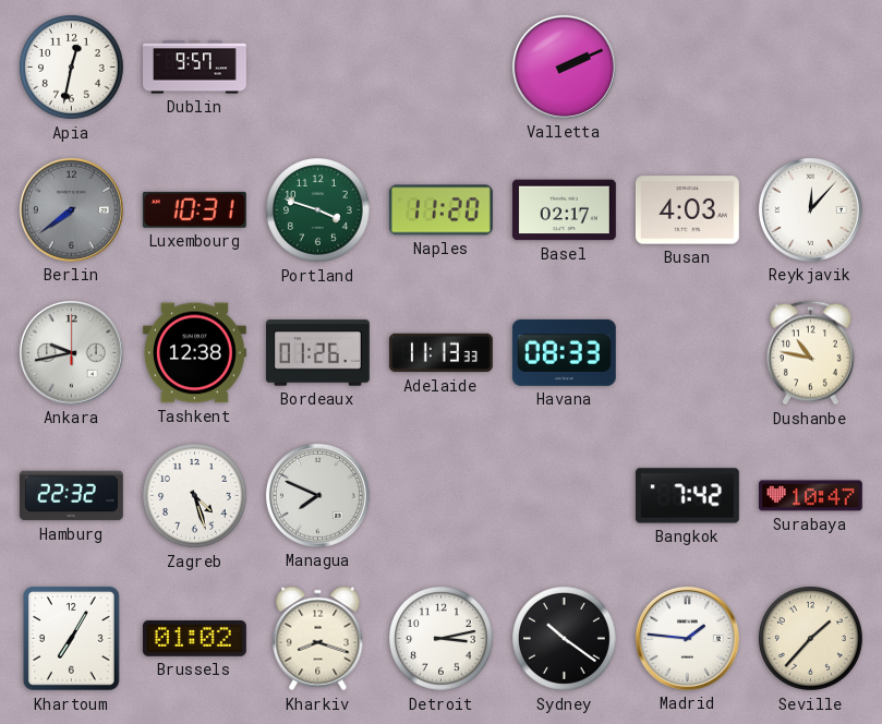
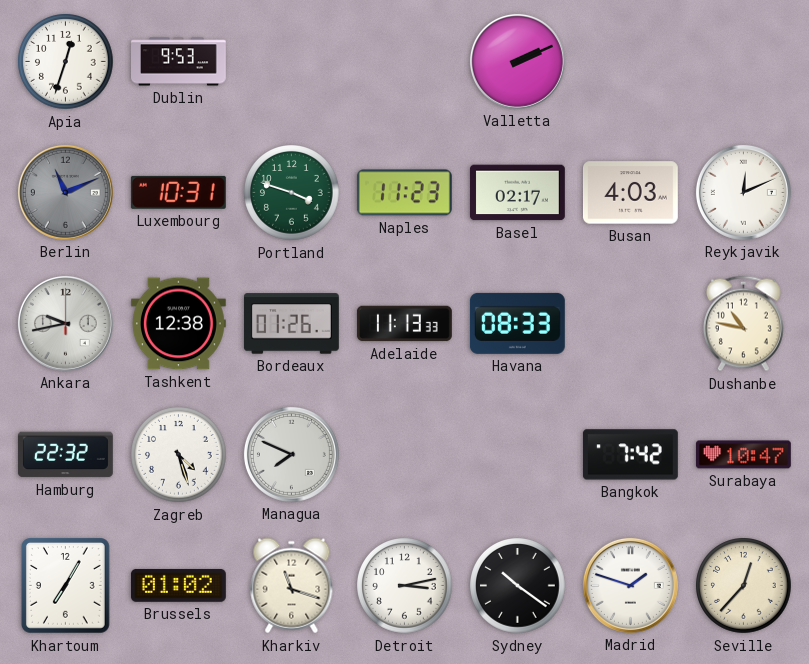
Apia: 12:32 -> 12:33
Dublin: 9:57 -> 9:53
Berlin: 7:39 -> 11:11
Naples: 11:20 -> 11:23
Reykjavik: 12:07 -> 12:11
Kharkiv: 8:18 -> 11:18
Madrid: 1:46 -> 1:48
Seville: 1:37 -> 12:37
